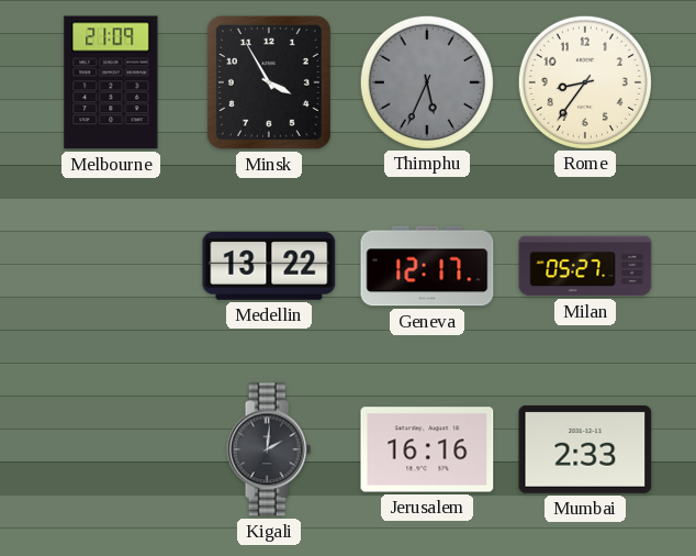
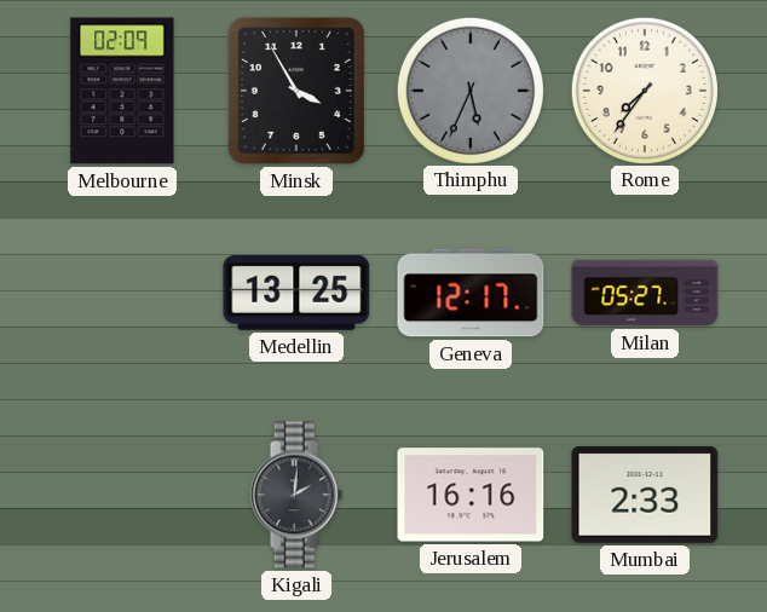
Melbourne: 21:09 -> 02:09
Rome: 8:36 -> 7:36
Medellin: 13:22 -> 13:25
